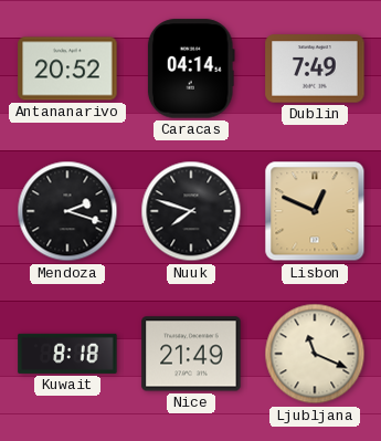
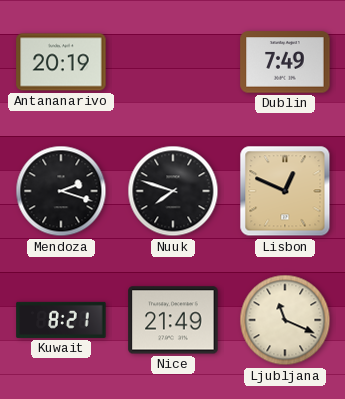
Antananarivo: 20:52 -> 20:19
Caracas: 04:14 -> none
Kuwait: 8:18 -> 8:21
